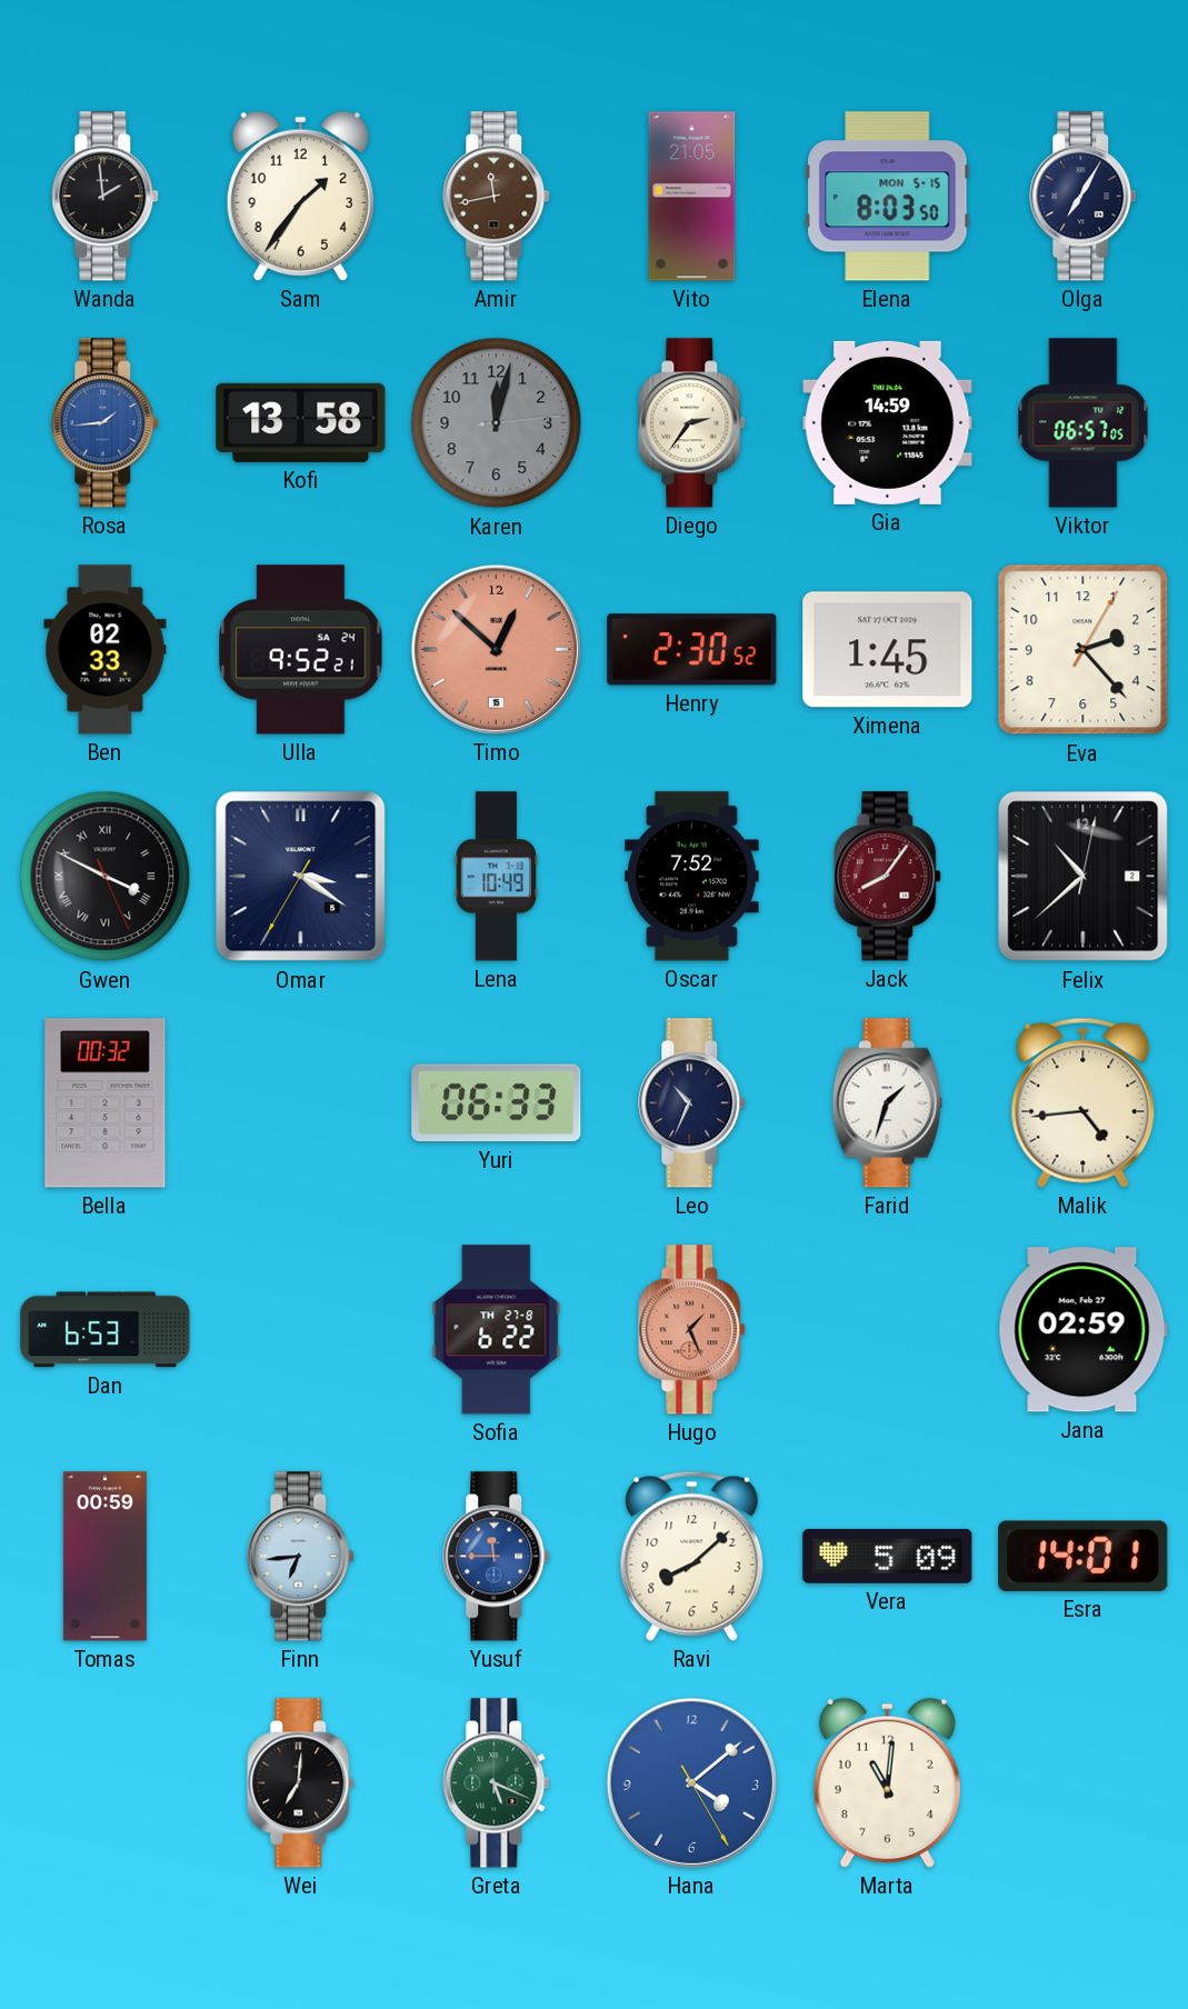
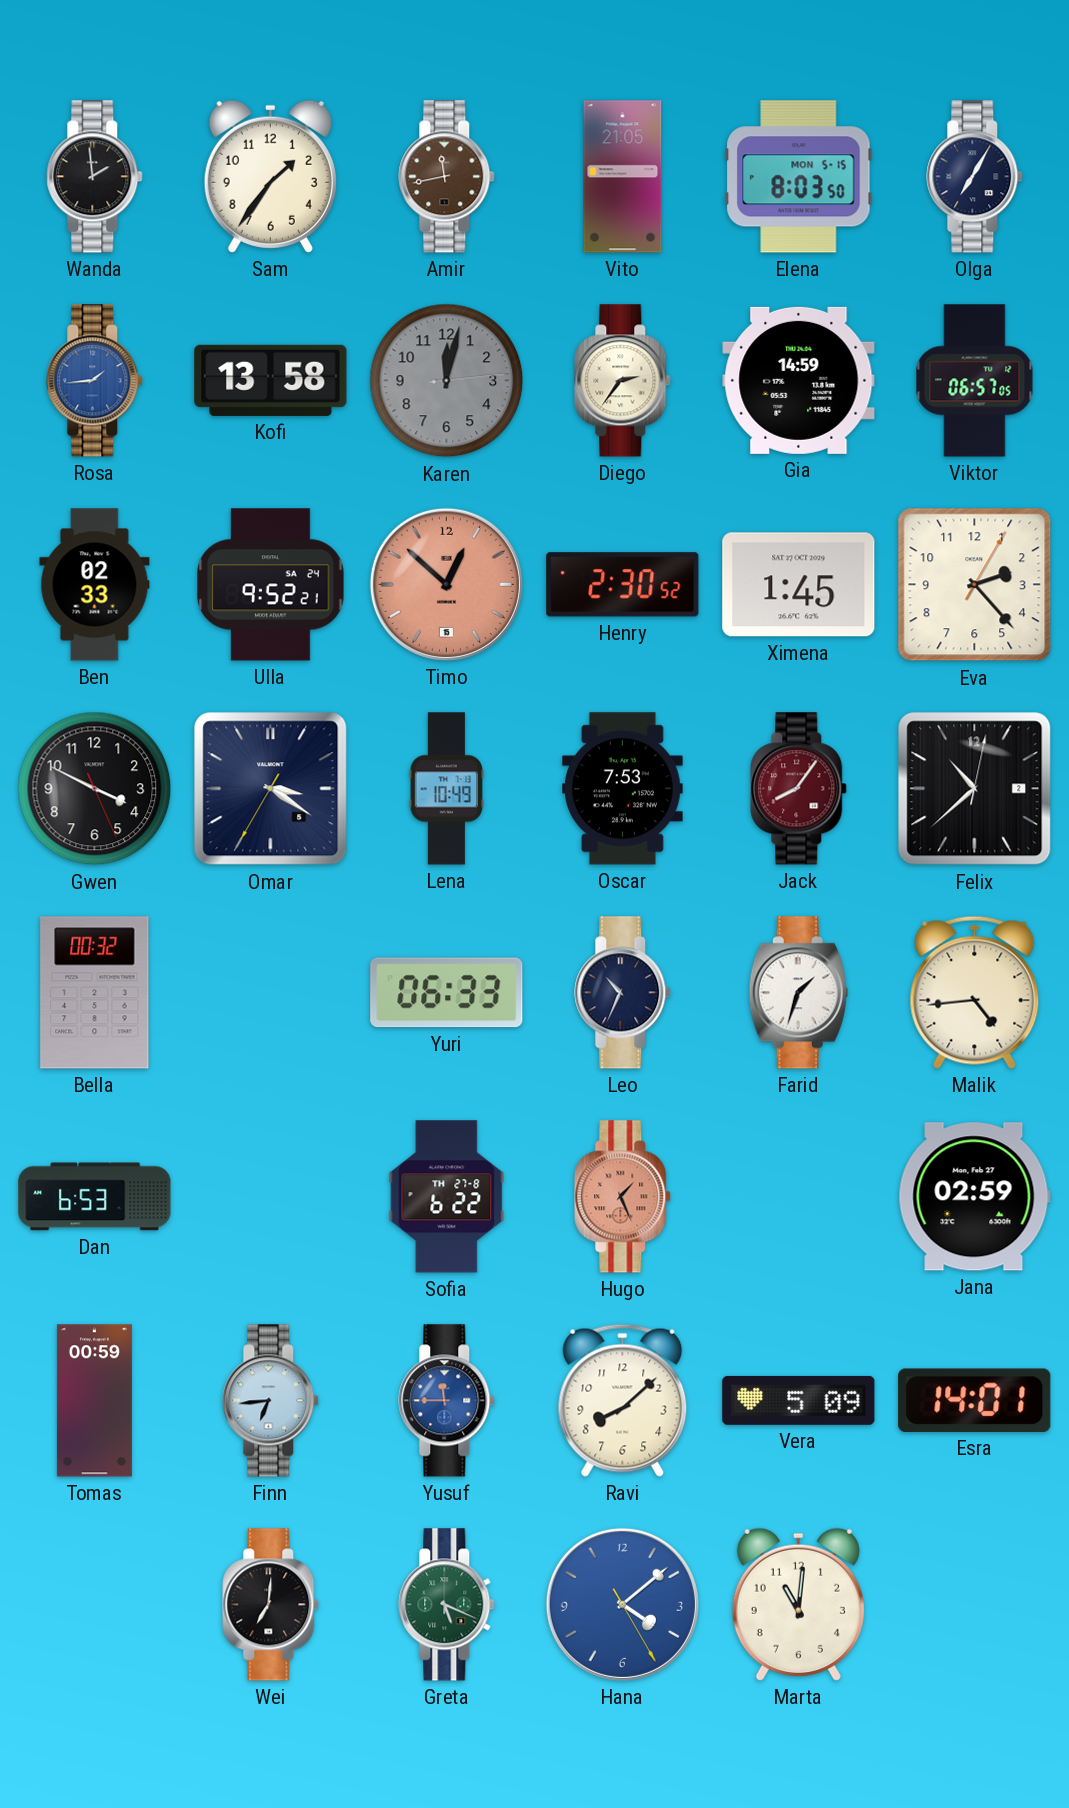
Gwen numerals: Roman -> Arabic
Oscar: 7:52 -> 7:53
